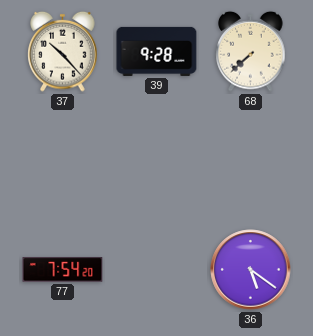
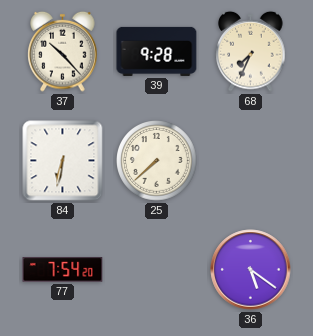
68: 7:38 -> 7:34
84: none -> 6:32
25: none -> 7:38
